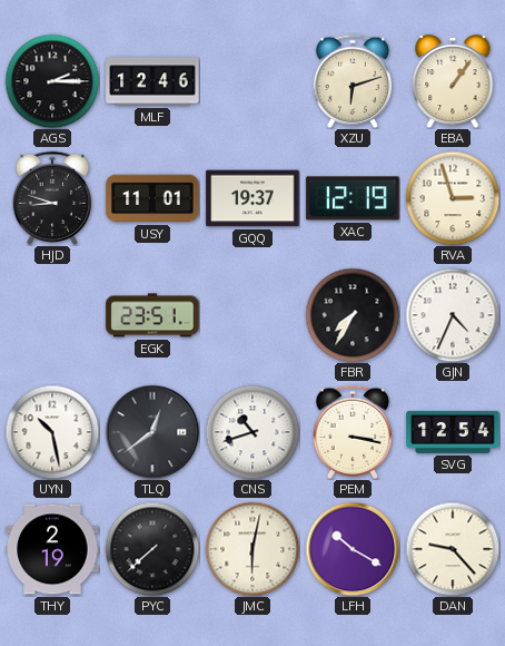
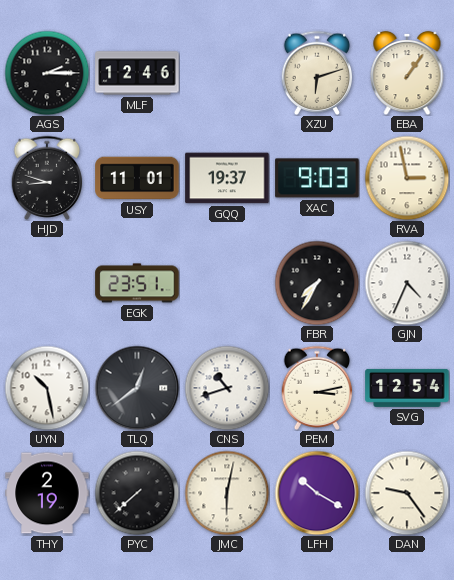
XAC: 12:19 -> 9:03
RVA: 2:57 -> 2:58
PEM: 3:17 -> 3:13
DAN: 9:23 -> 9:24
